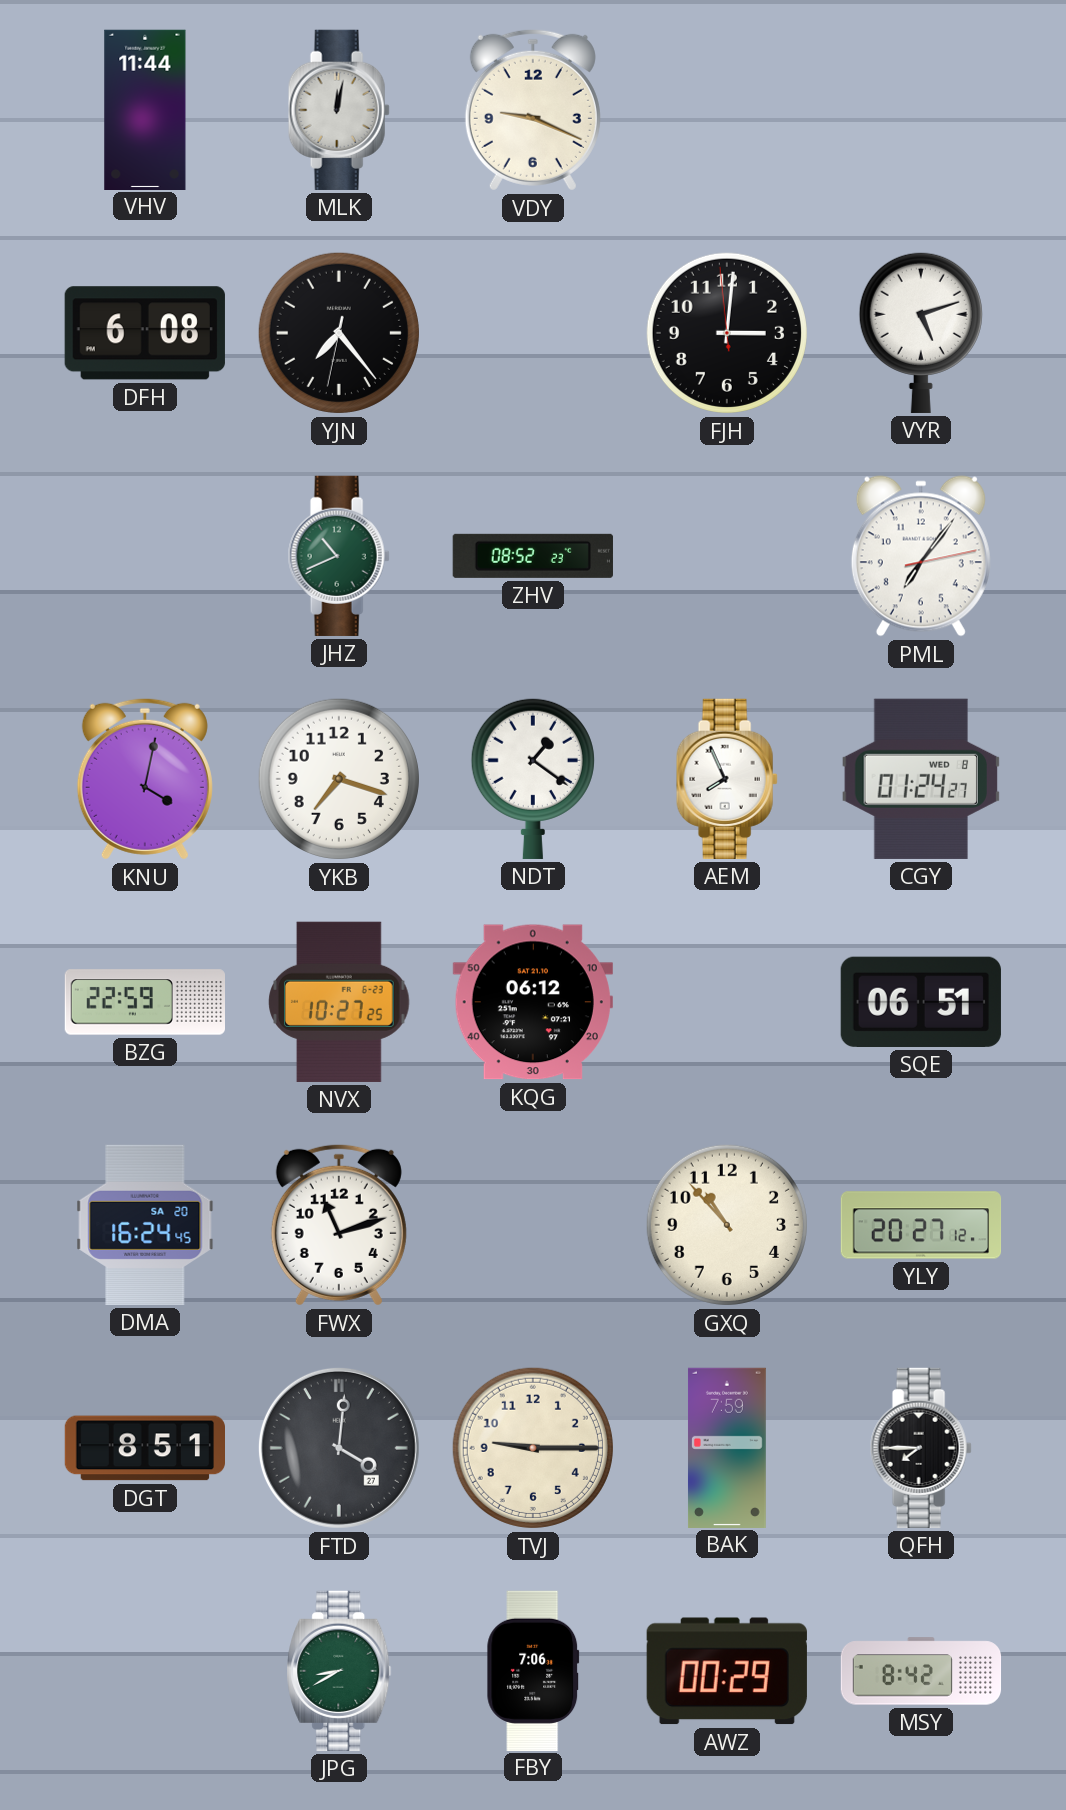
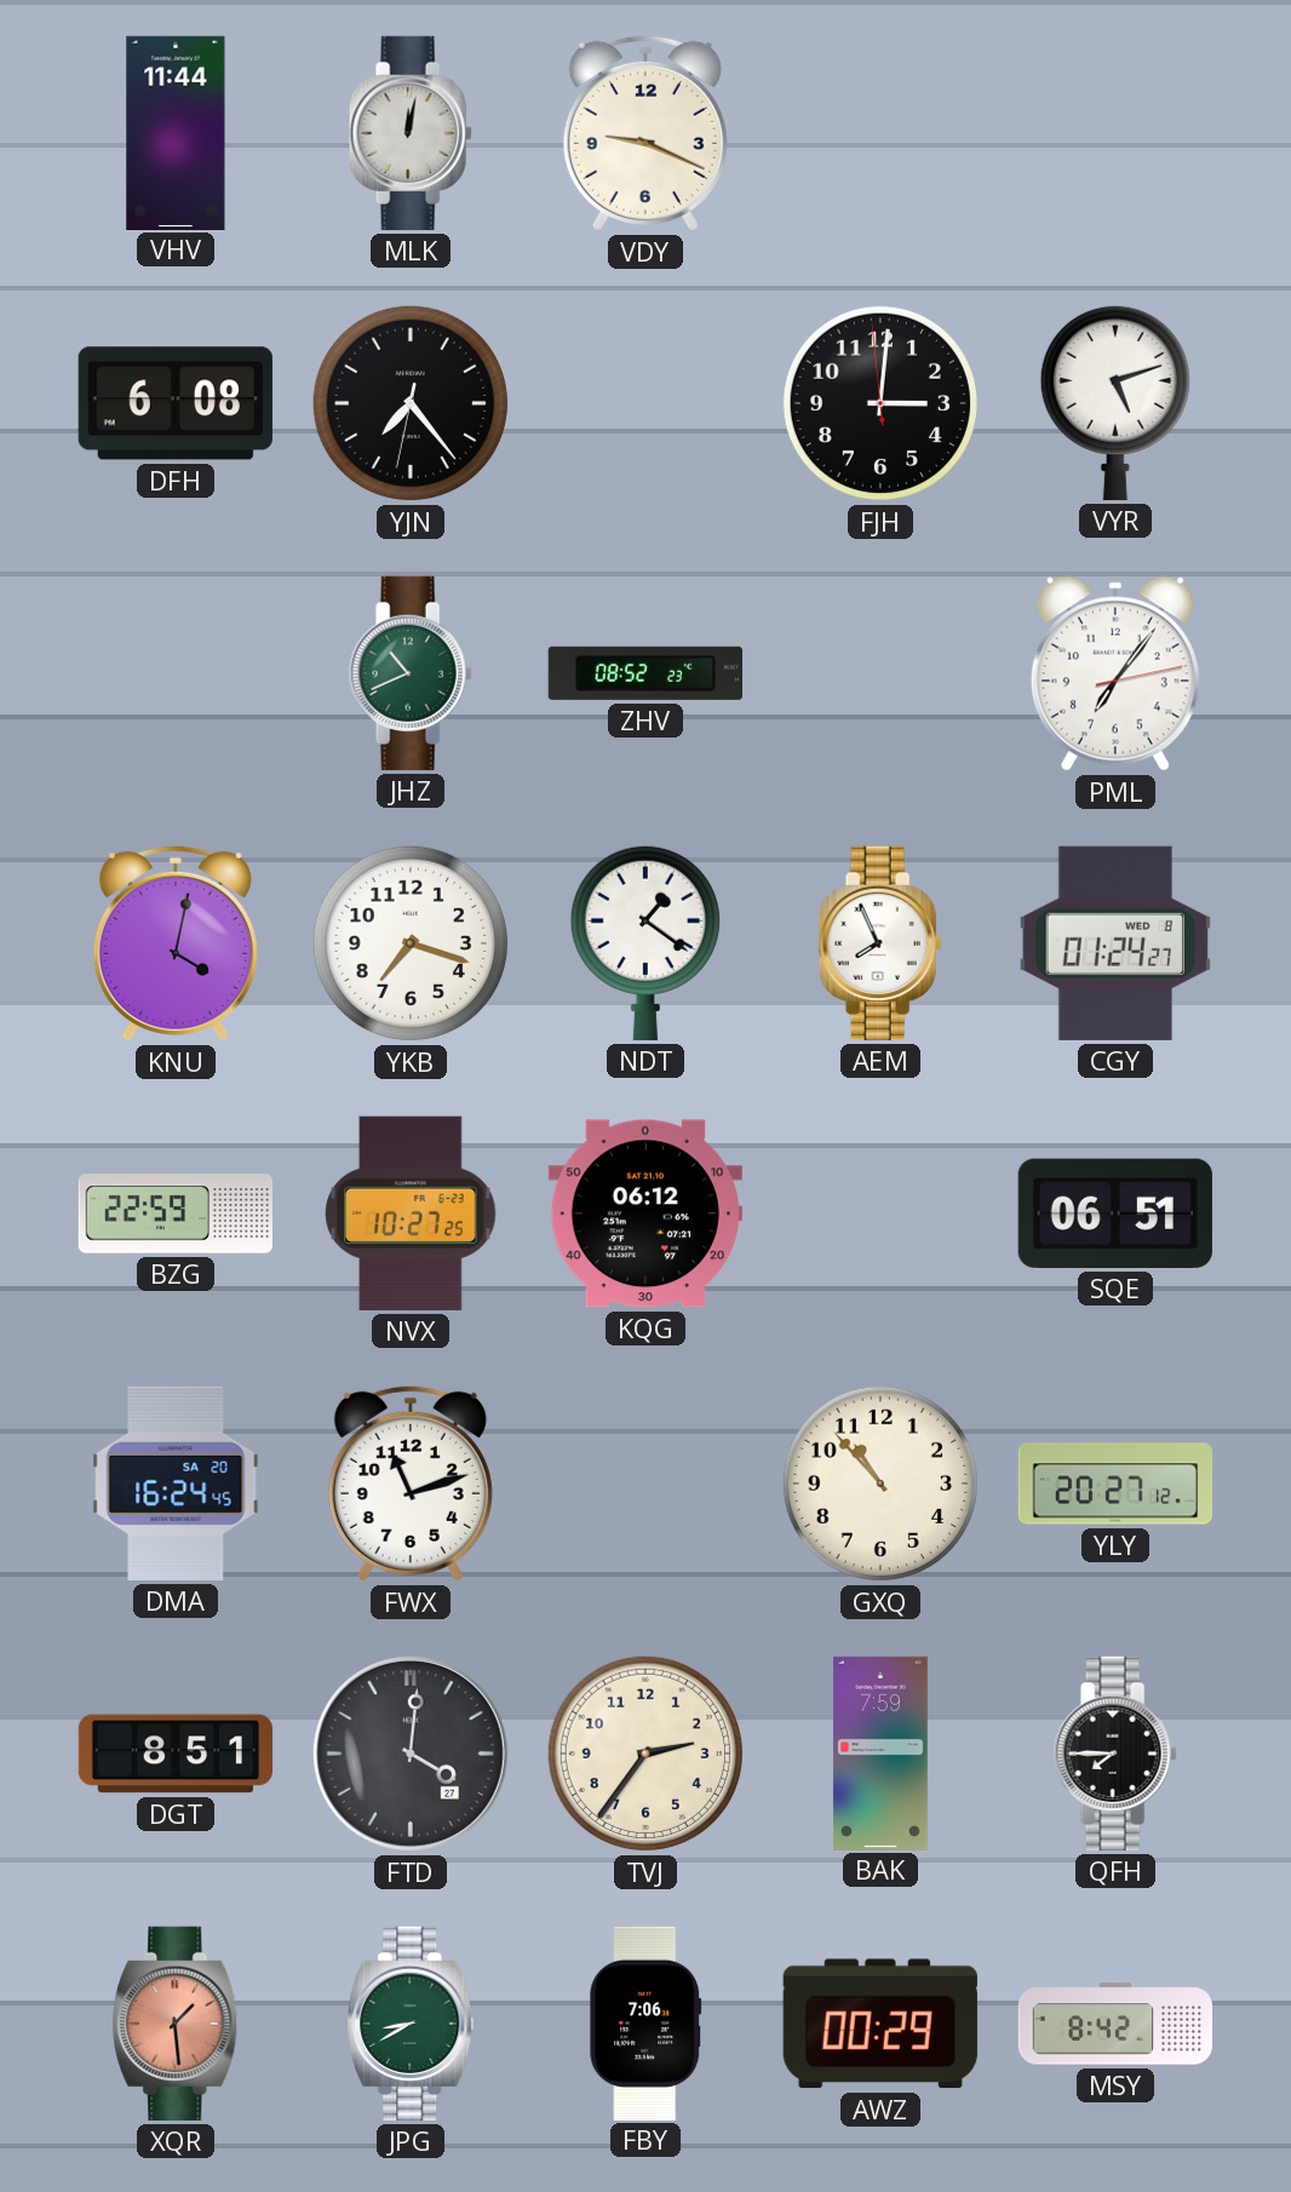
TVJ: 9:15 -> 2:36
XQR: none -> 1:29
